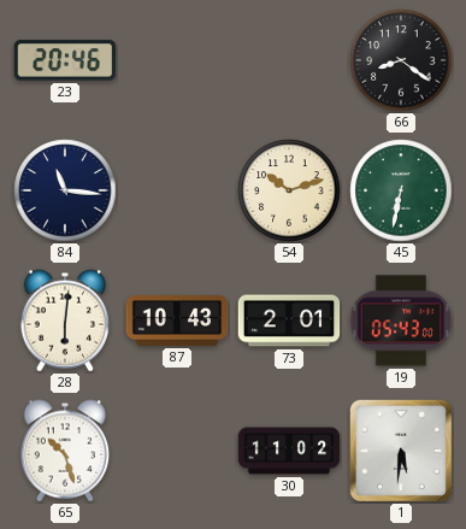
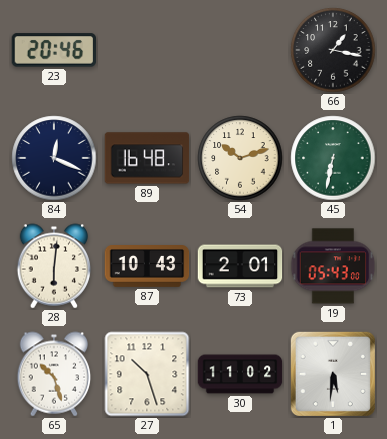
66: 8:21 -> 1:17
84: 11:16 -> 12:19
89: none -> 16:48
27: none -> 10:27
